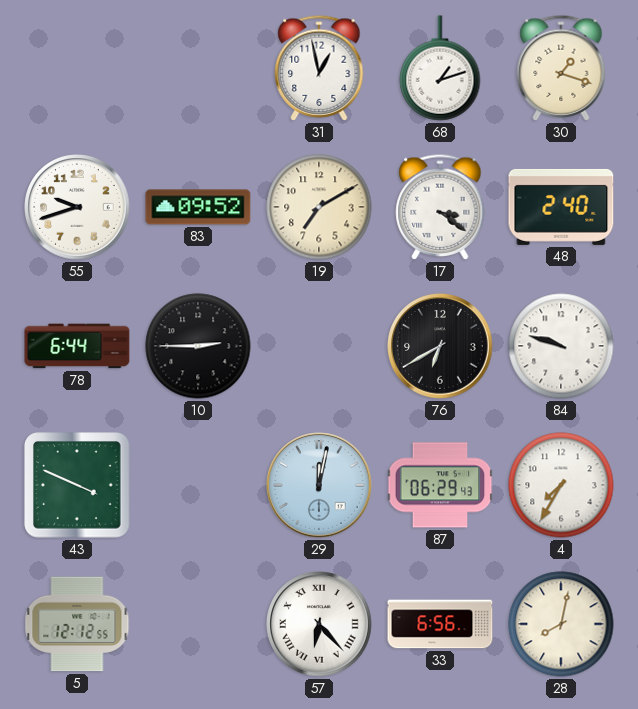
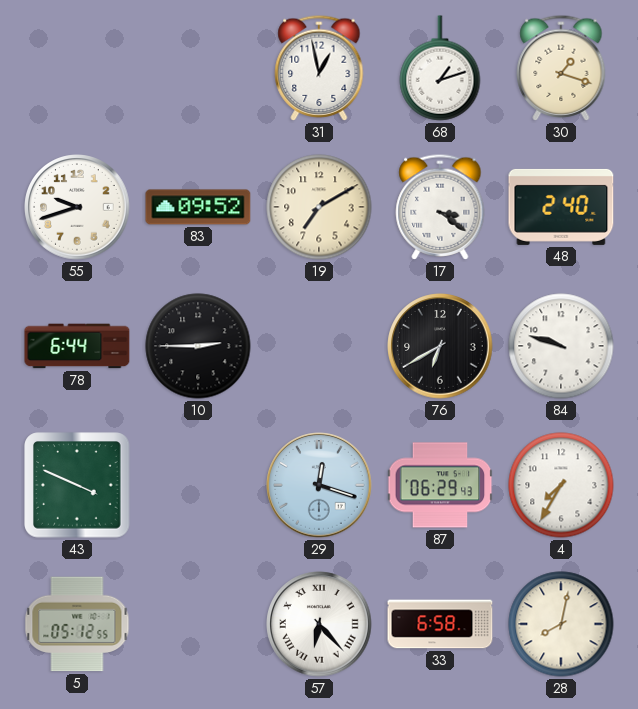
29: 12:02 -> 12:18
5: 12:12 -> 05:12
33: 6:56 -> 6:58
